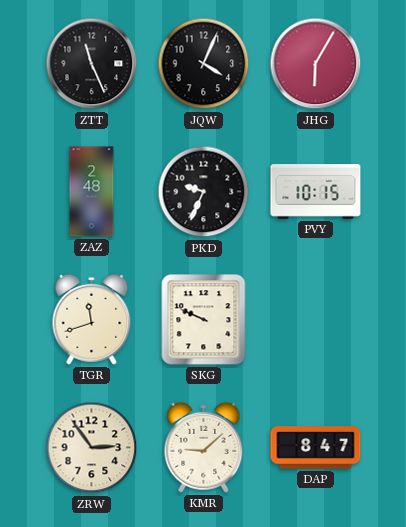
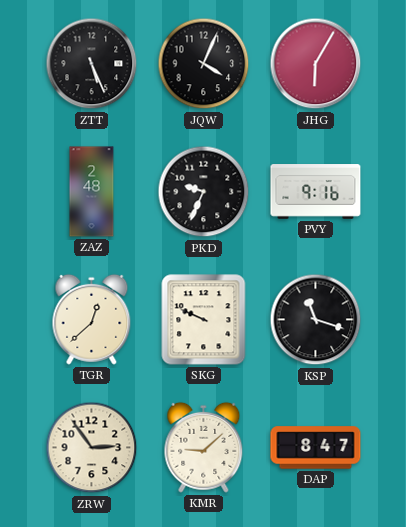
ZTT: 11:26 -> 5:26
PVY: 10:15 -> 9:16
TGR: 11:42 -> 12:38
KSP: none -> 11:18
